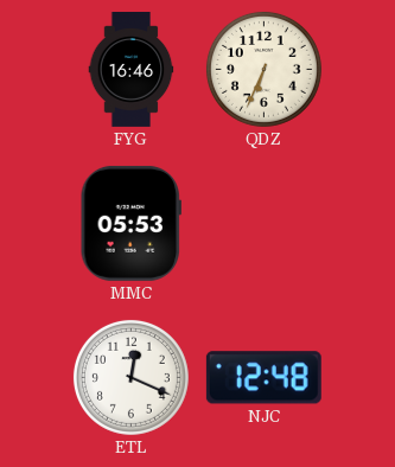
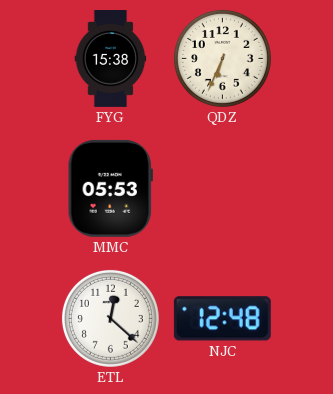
FYG: 16:46 -> 15:38
ETL: 12:19 -> 12:22
